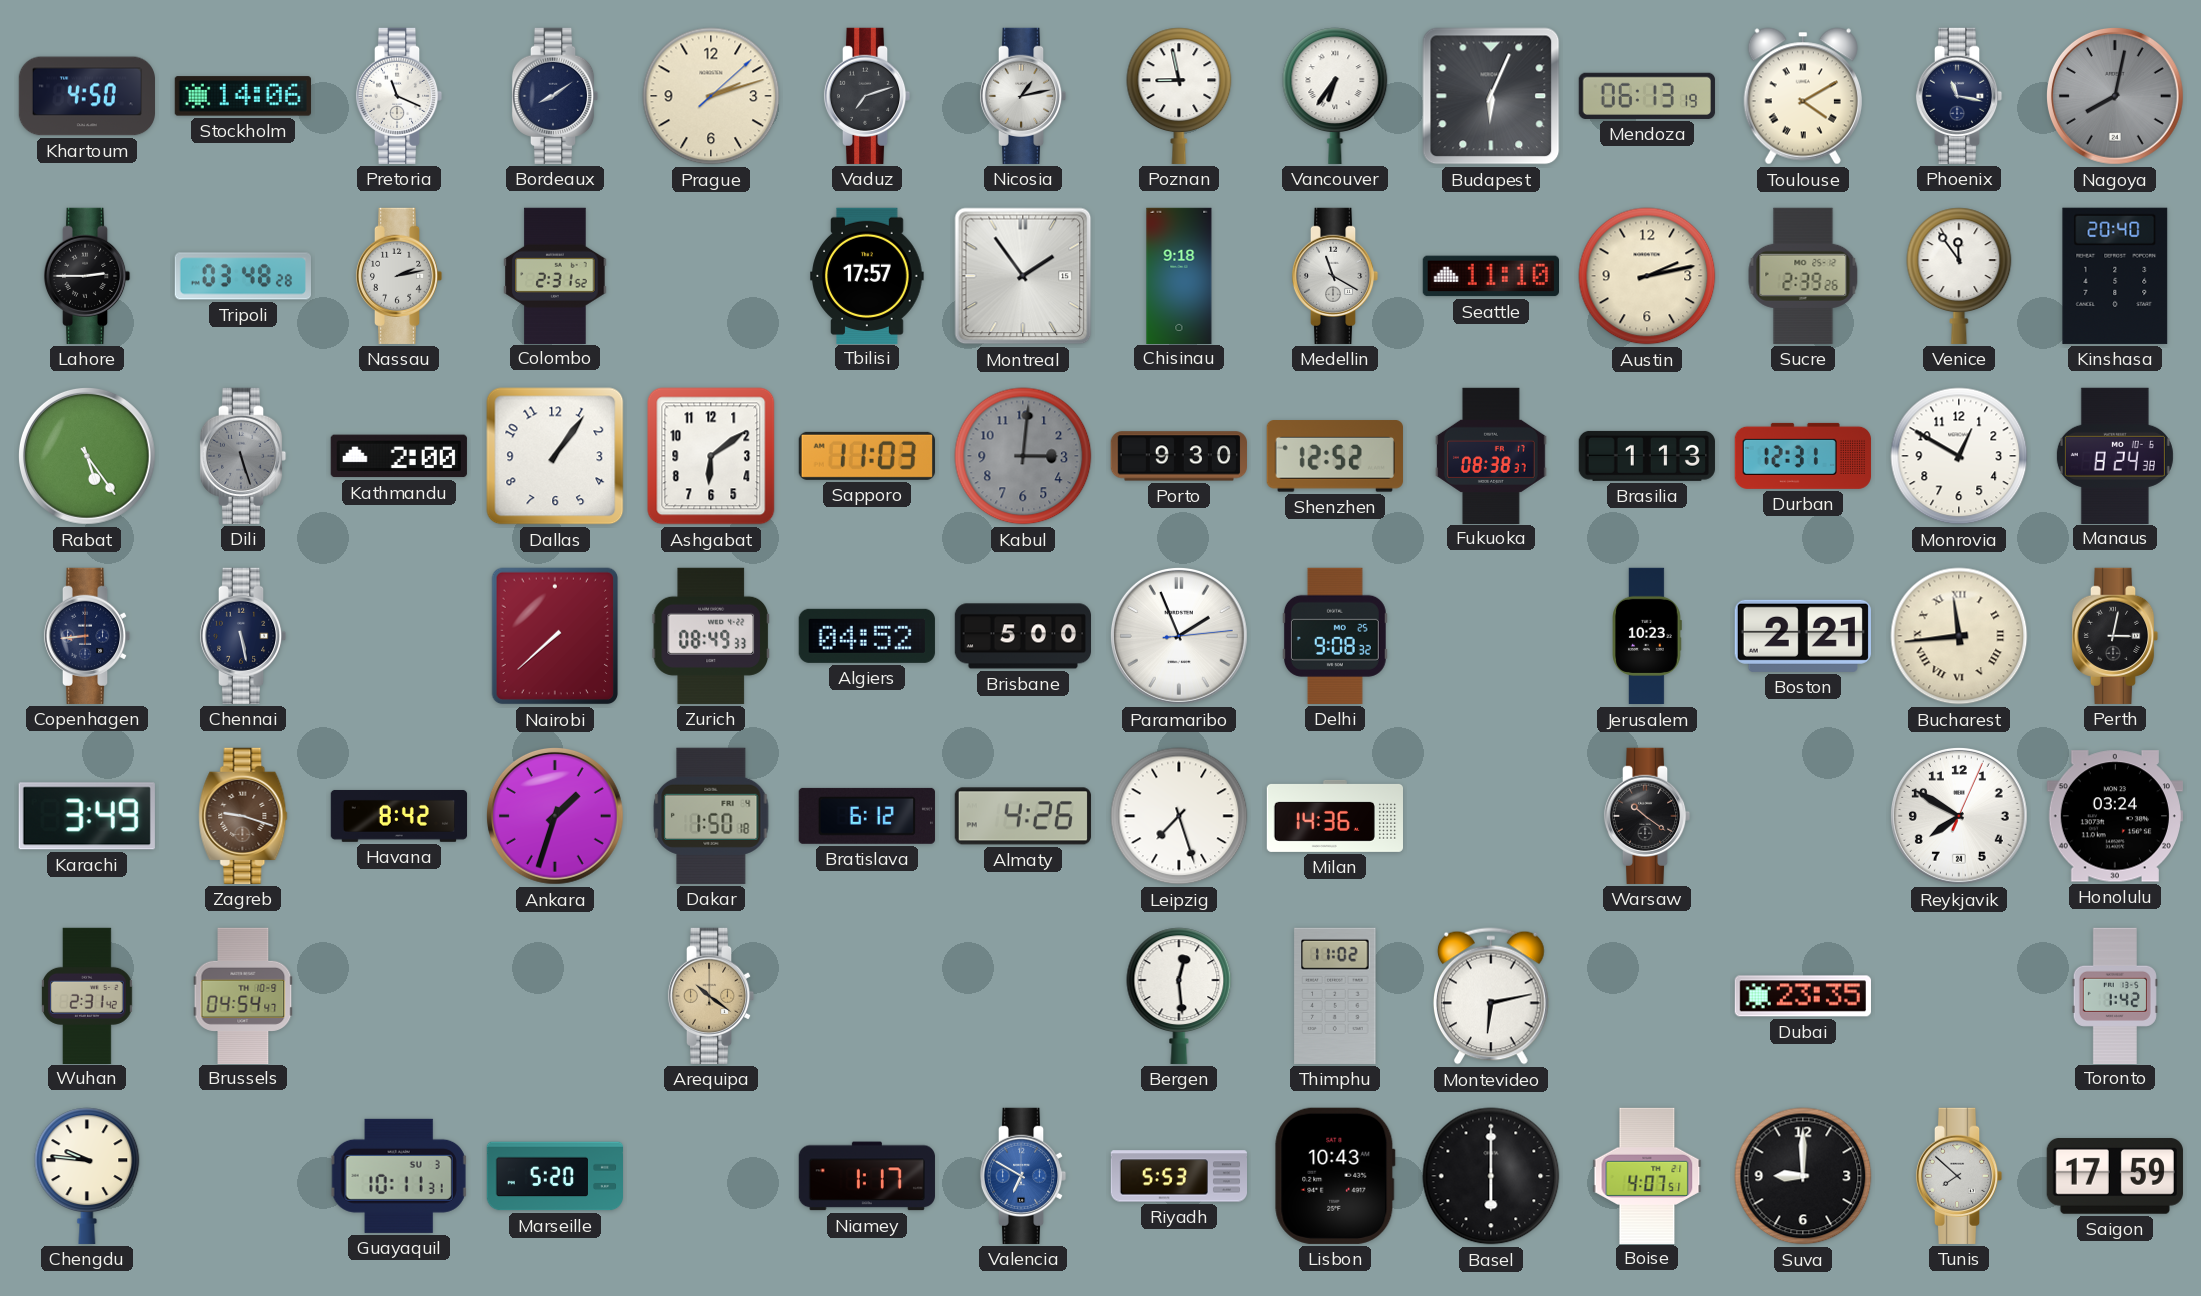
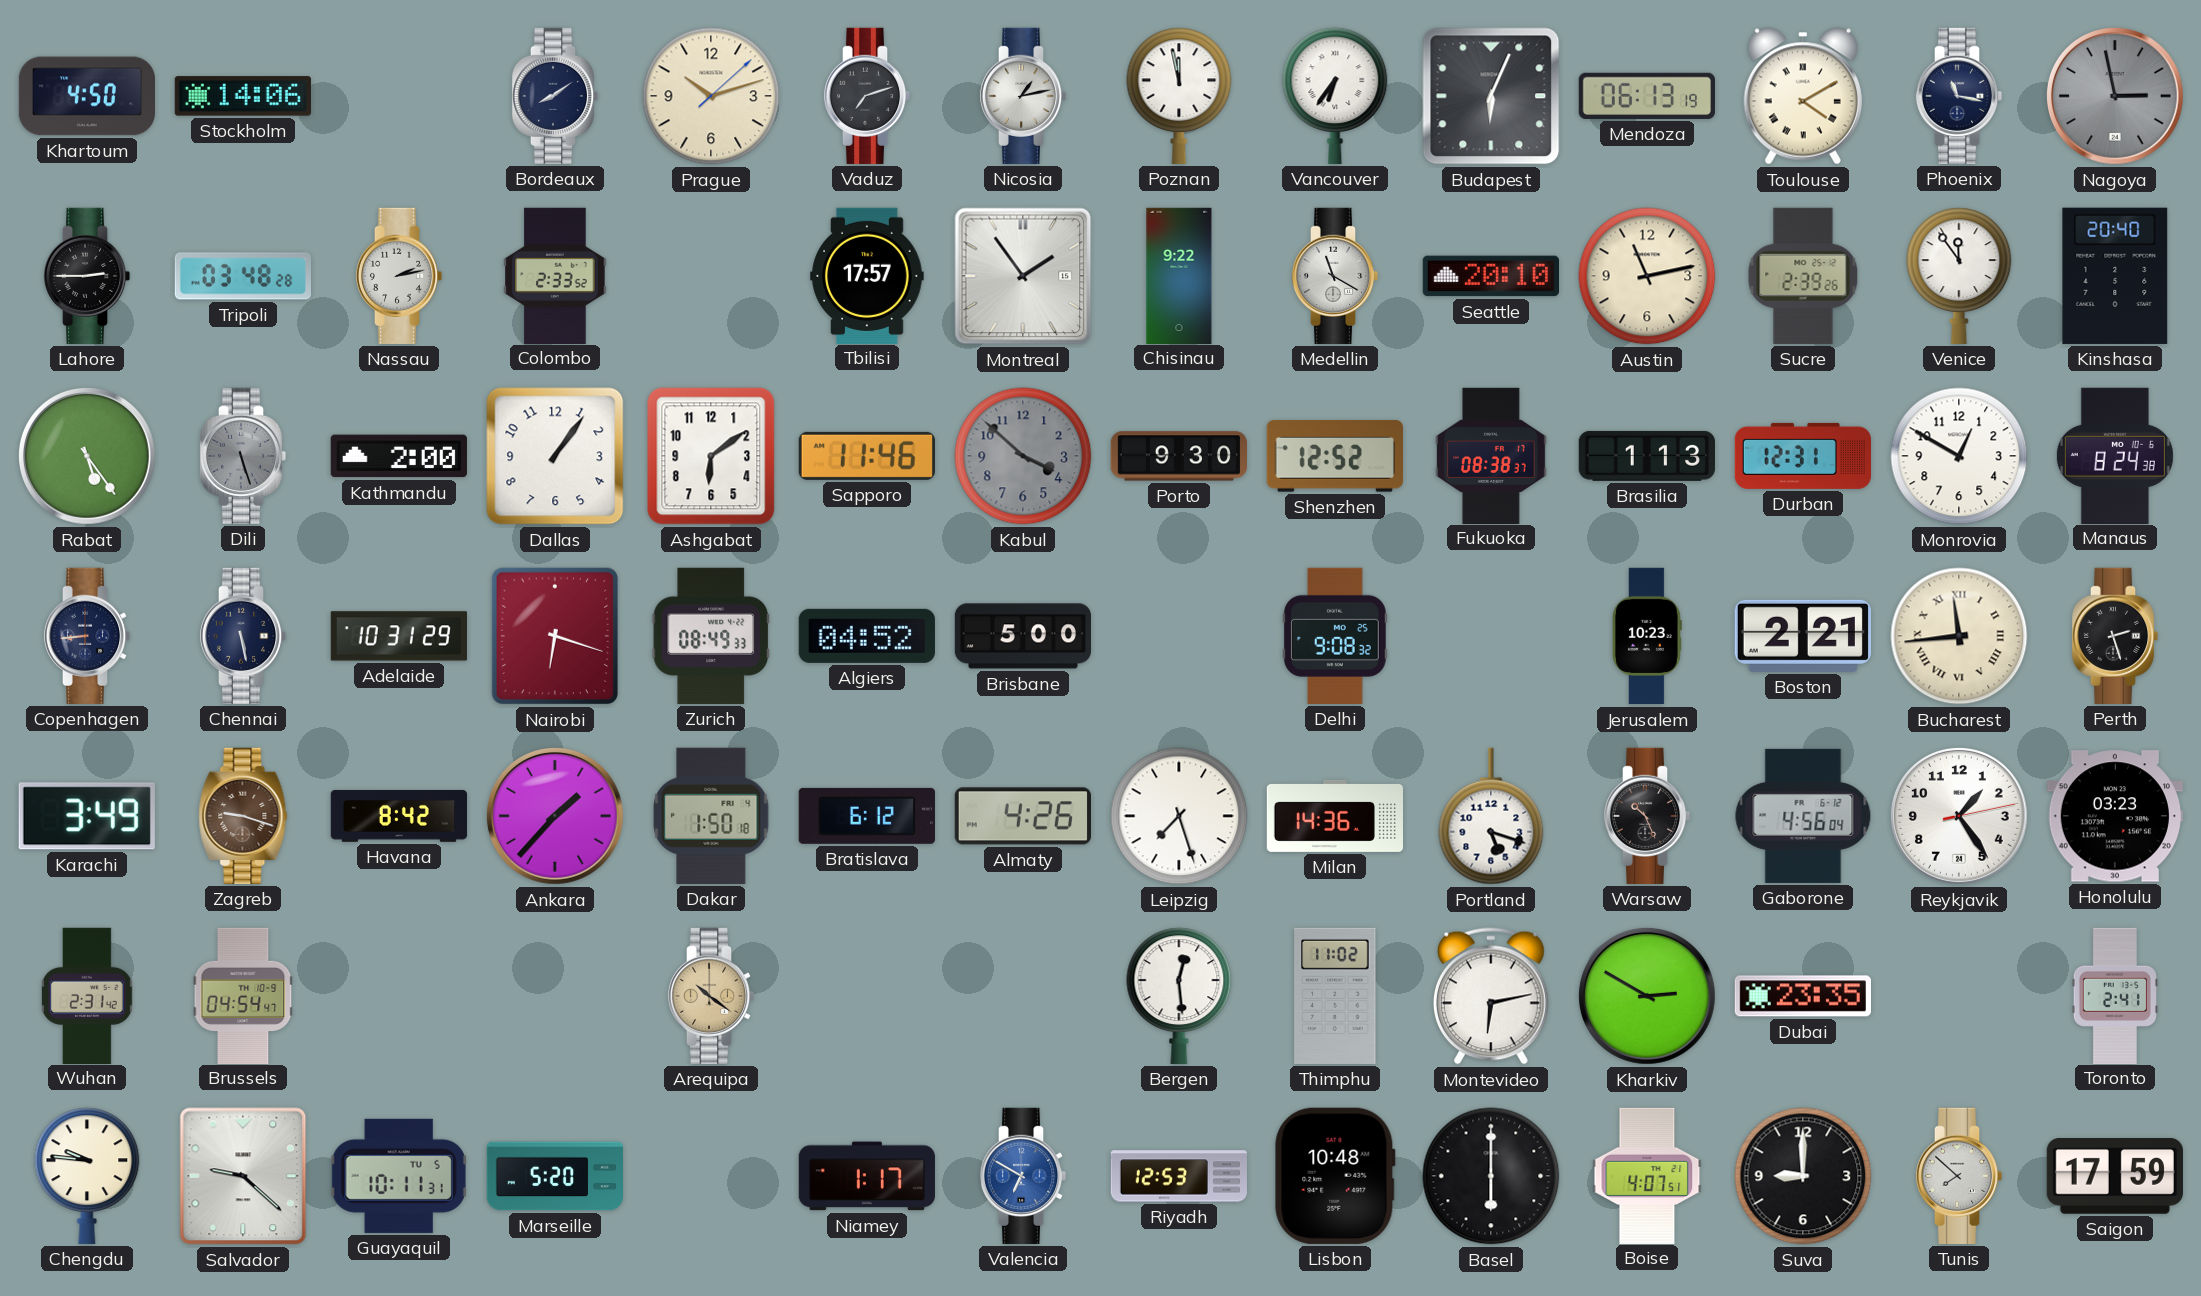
Pretoria: 11:19 -> none
Prague: 2:12 -> 10:12
Poznan: 8:58 -> 11:58
Nagoya: 8:02 -> 2:58
Colombo: 2:31 -> 2:33
Chisinau: 9:18 -> 9:22
Seattle: 11:10 -> 20:10
Austin: 2:13 -> 11:13
Sapporo: 11:03 -> 11:46
Kabul: 3:01 -> 3:52
Adelaide: none -> 10:31
Nairobi: 7:38 -> 6:18
Paramaribo: 1:56 -> none
Perth: 3:02 -> 2:27
Ankara: 1:33 -> 1:37
Portland: none -> 5:18
Warsaw: 10:21 -> 10:26
Gaborone: none -> 4:56
Reykjavik: 7:50 -> 1:24
Honolulu: 03:24 -> 03:23
Kharkiv: none -> 2:50
Toronto: 1:42 -> 2:41
Salvador: none -> 9:22
Guayaquil date: SU 3 -> TU 5
Riyadh: 5:53 -> 12:53
Lisbon: 10:43 -> 10:48
